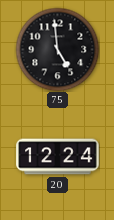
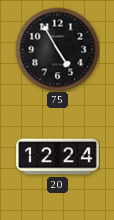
75: 4:59 -> 4:55
